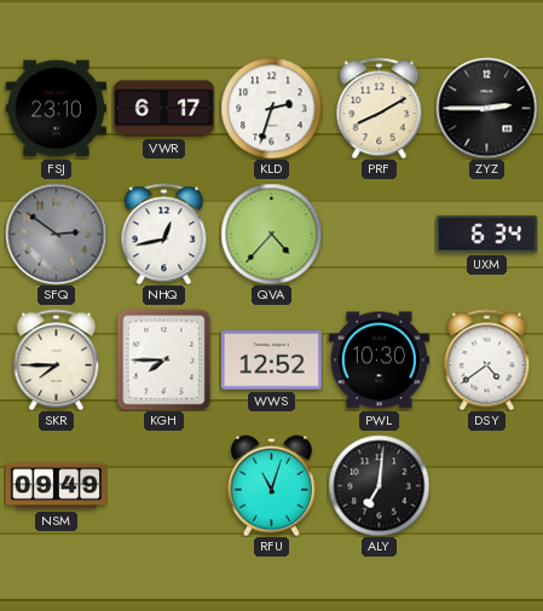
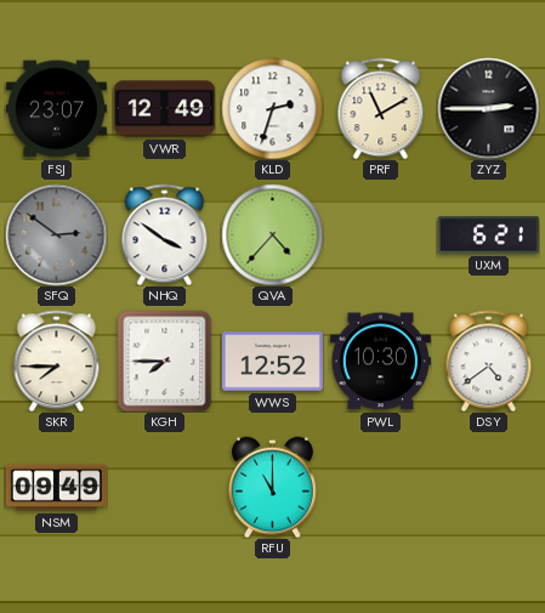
FSJ: 23:10 -> 23:07
VWR: 6:17 -> 12:49
PRF: 8:10 -> 11:10
NHQ: 12:43 -> 3:51
UXM: 6:34 -> 6:21
RFU: 11:03 -> 11:00
ALY: 7:01 -> none
